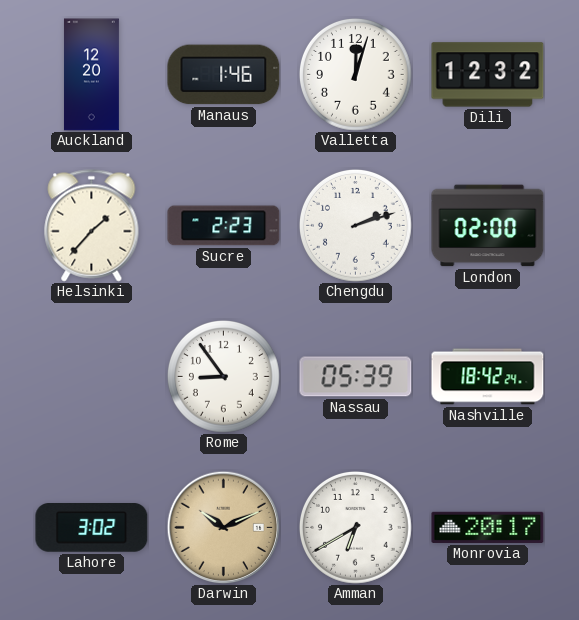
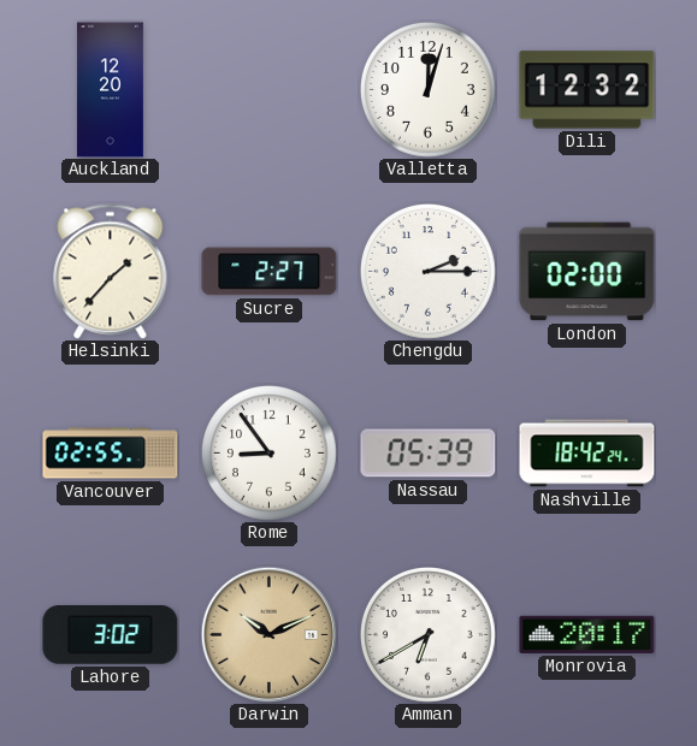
Manaus: 1:46 -> none
Sucre: 2:23 -> 2:27
Chengdu: 2:12 -> 2:15
Vancouver: none -> 02:55
